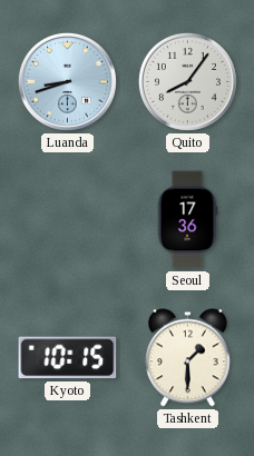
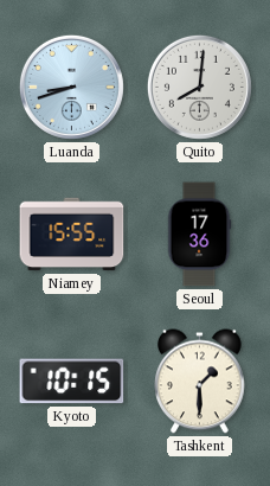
Quito: 8:06 -> 8:01
Niamey: none -> 15:55
